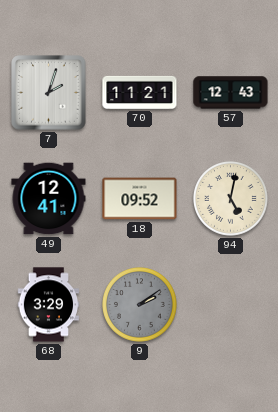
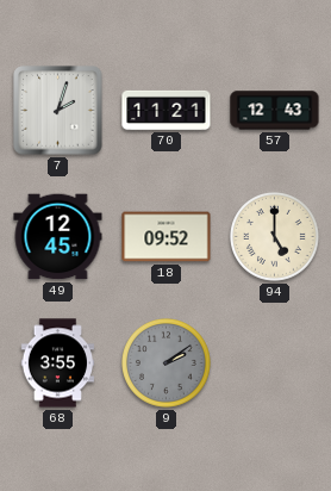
49: 12:41 -> 12:45
94: 5:02 -> 5:00
68: 3:29 -> 3:55
